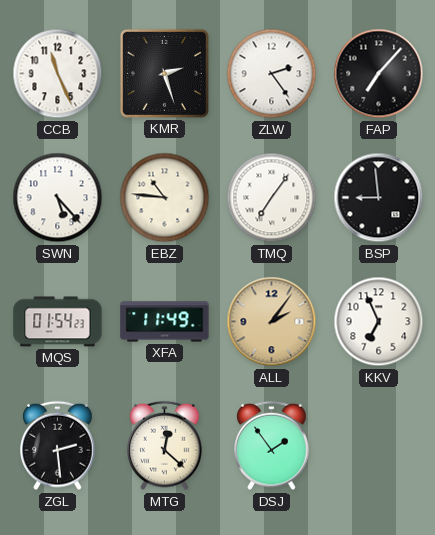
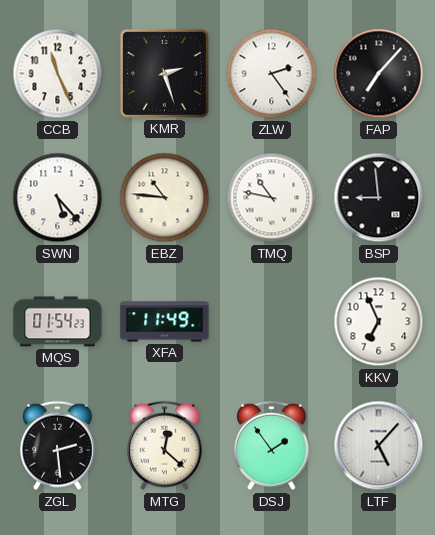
TMQ: 7:06 -> 10:47
ALL: 2:06 -> none
LTF: none -> 5:07
